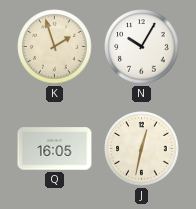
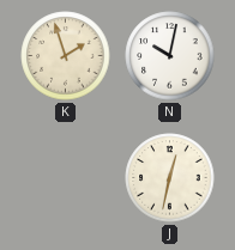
N: 10:05 -> 10:02
Q: 16:05 -> none
